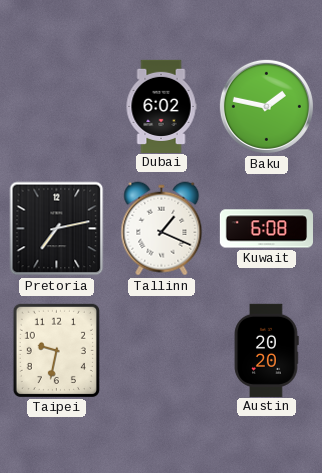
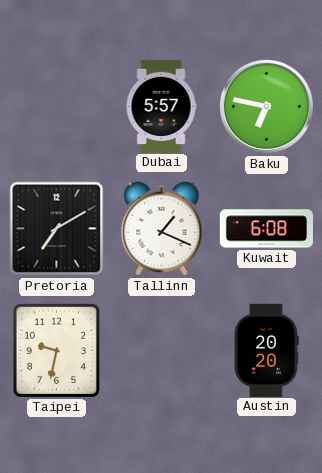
Dubai: 6:02 -> 5:57
Baku: 1:47 -> 6:47
Pretoria: 7:13 -> 7:10
